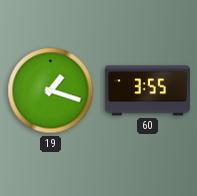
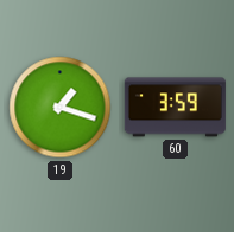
60: 3:55 -> 3:59
